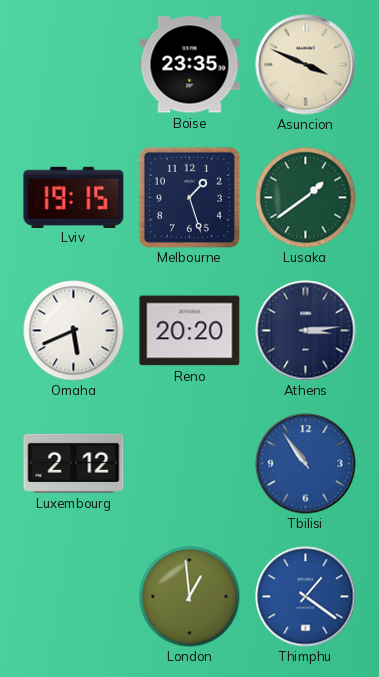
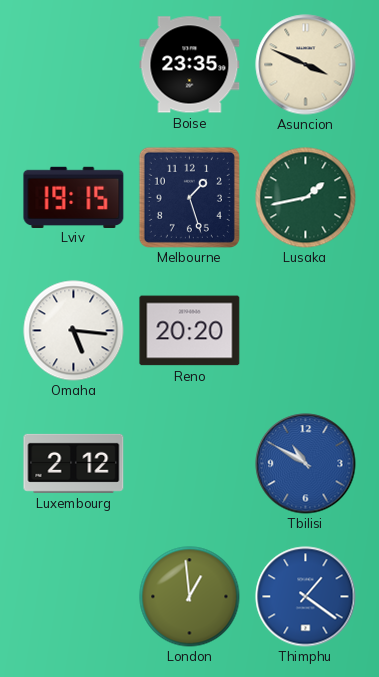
Lusaka: 1:39 -> 1:43
Omaha: 5:41 -> 5:16
Athens: 3:14 -> none
Tbilisi: 10:54 -> 10:50
